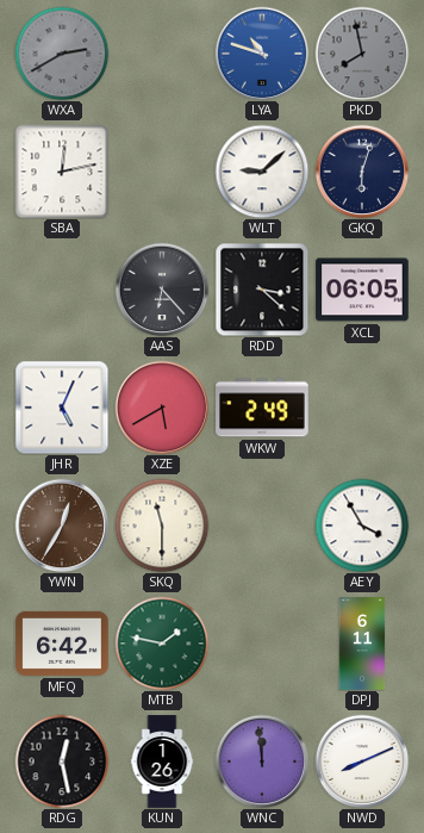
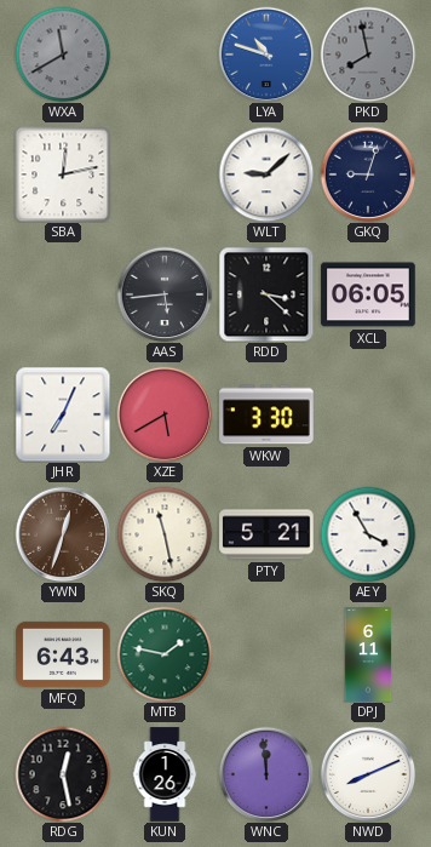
WXA: 2:40 -> 11:40
GKQ: 6:03 -> 9:03
AAS: 6:23 -> 5:44
JHR: 5:04 -> 7:04
WKW: 2:49 -> 3:30
YWN: 12:35 -> 12:33
SKQ: 11:30 -> 11:28
PTY: none -> 5:21
MFQ: 6:42 -> 6:43
